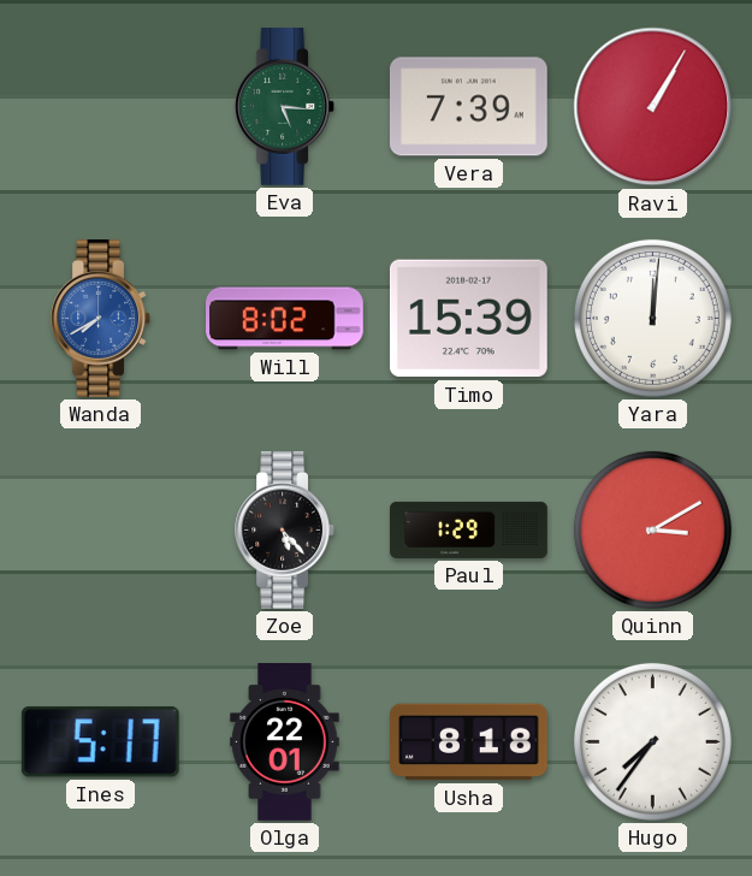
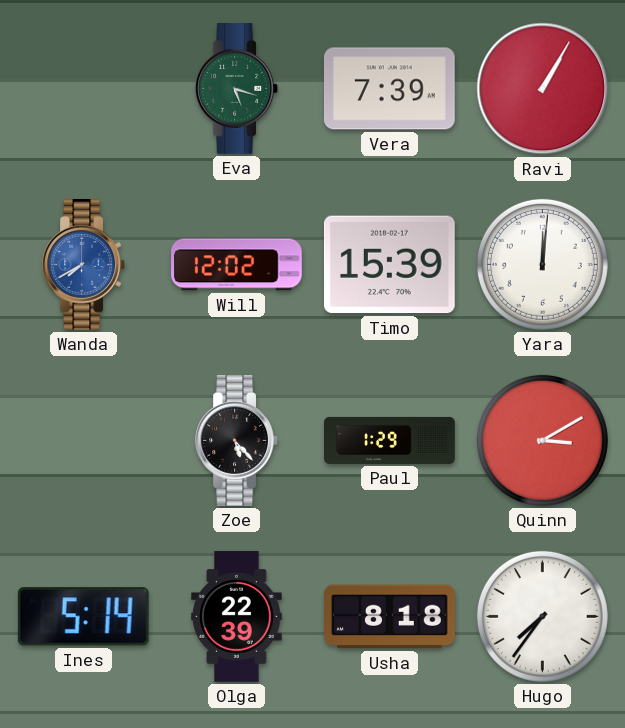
Eva: 5:16 -> 5:18
Will: 8:02 -> 12:02
Ines: 5:17 -> 5:14
Olga: 22:01 -> 22:39
